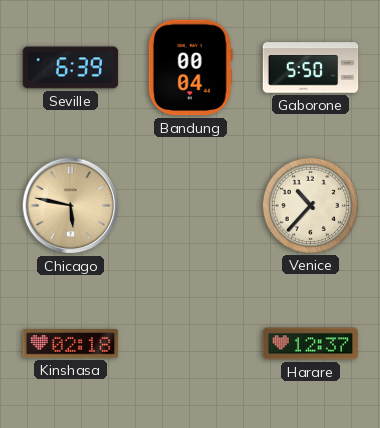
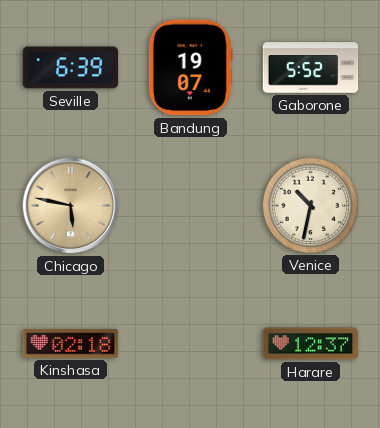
Bandung: 00:04 -> 19:07
Gaborone: 5:50 -> 5:52
Venice: 10:37 -> 10:32
